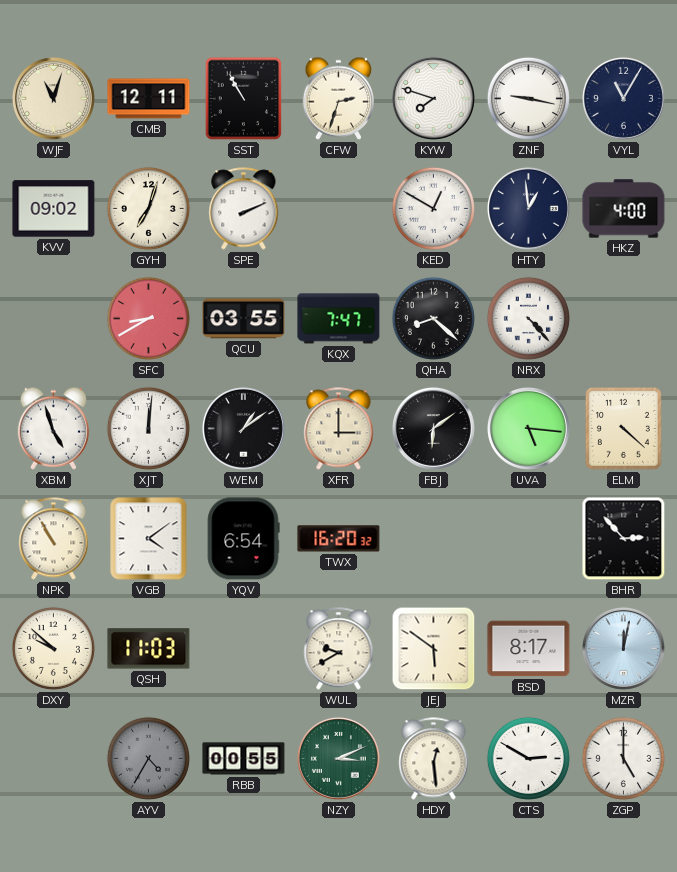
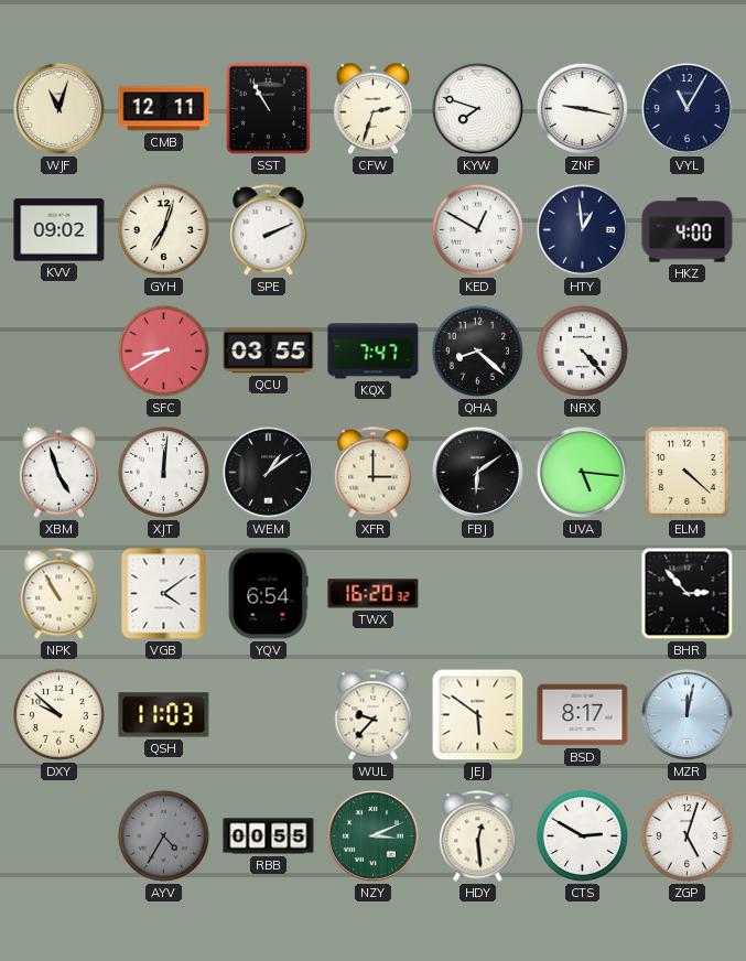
WUL: 9:40 -> 9:37
ZGP: 5:00 -> 5:03
